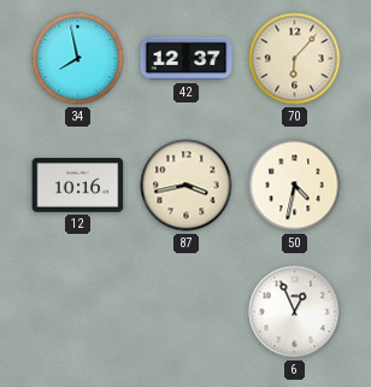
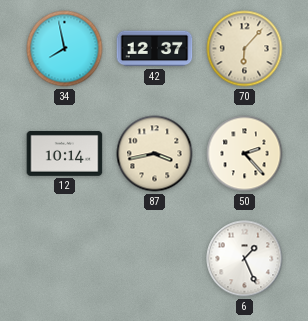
12: 10:16 -> 10:14
50: 4:32 -> 2:23
6: 12:56 -> 1:26
